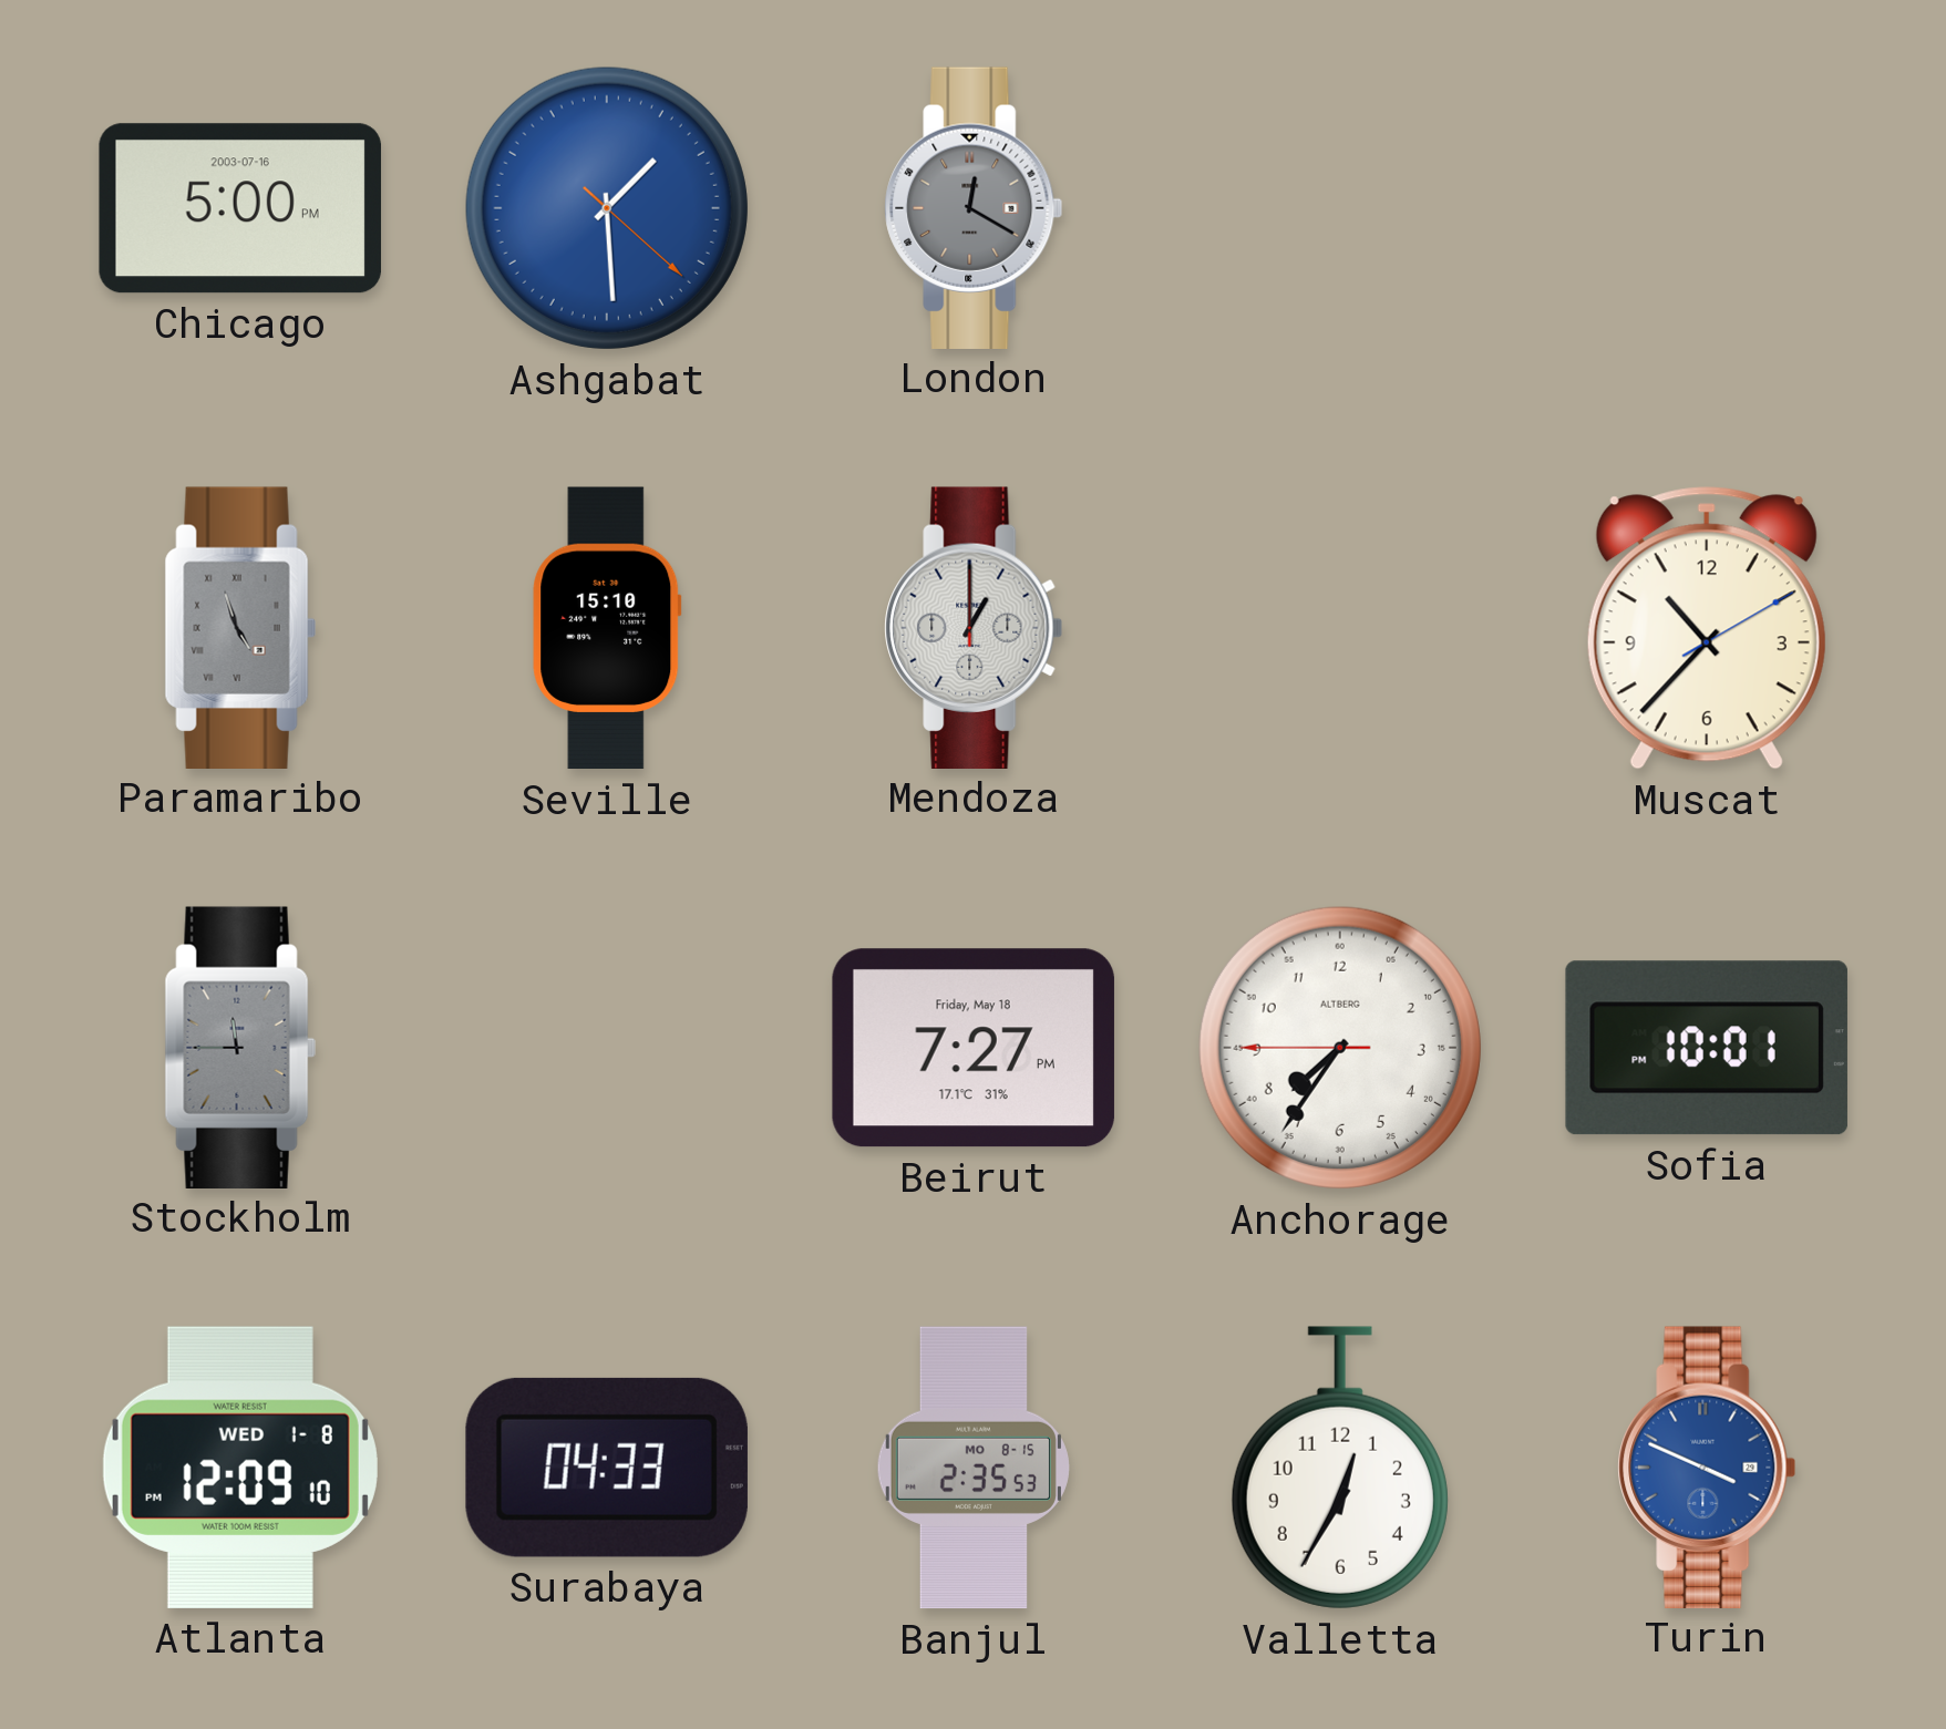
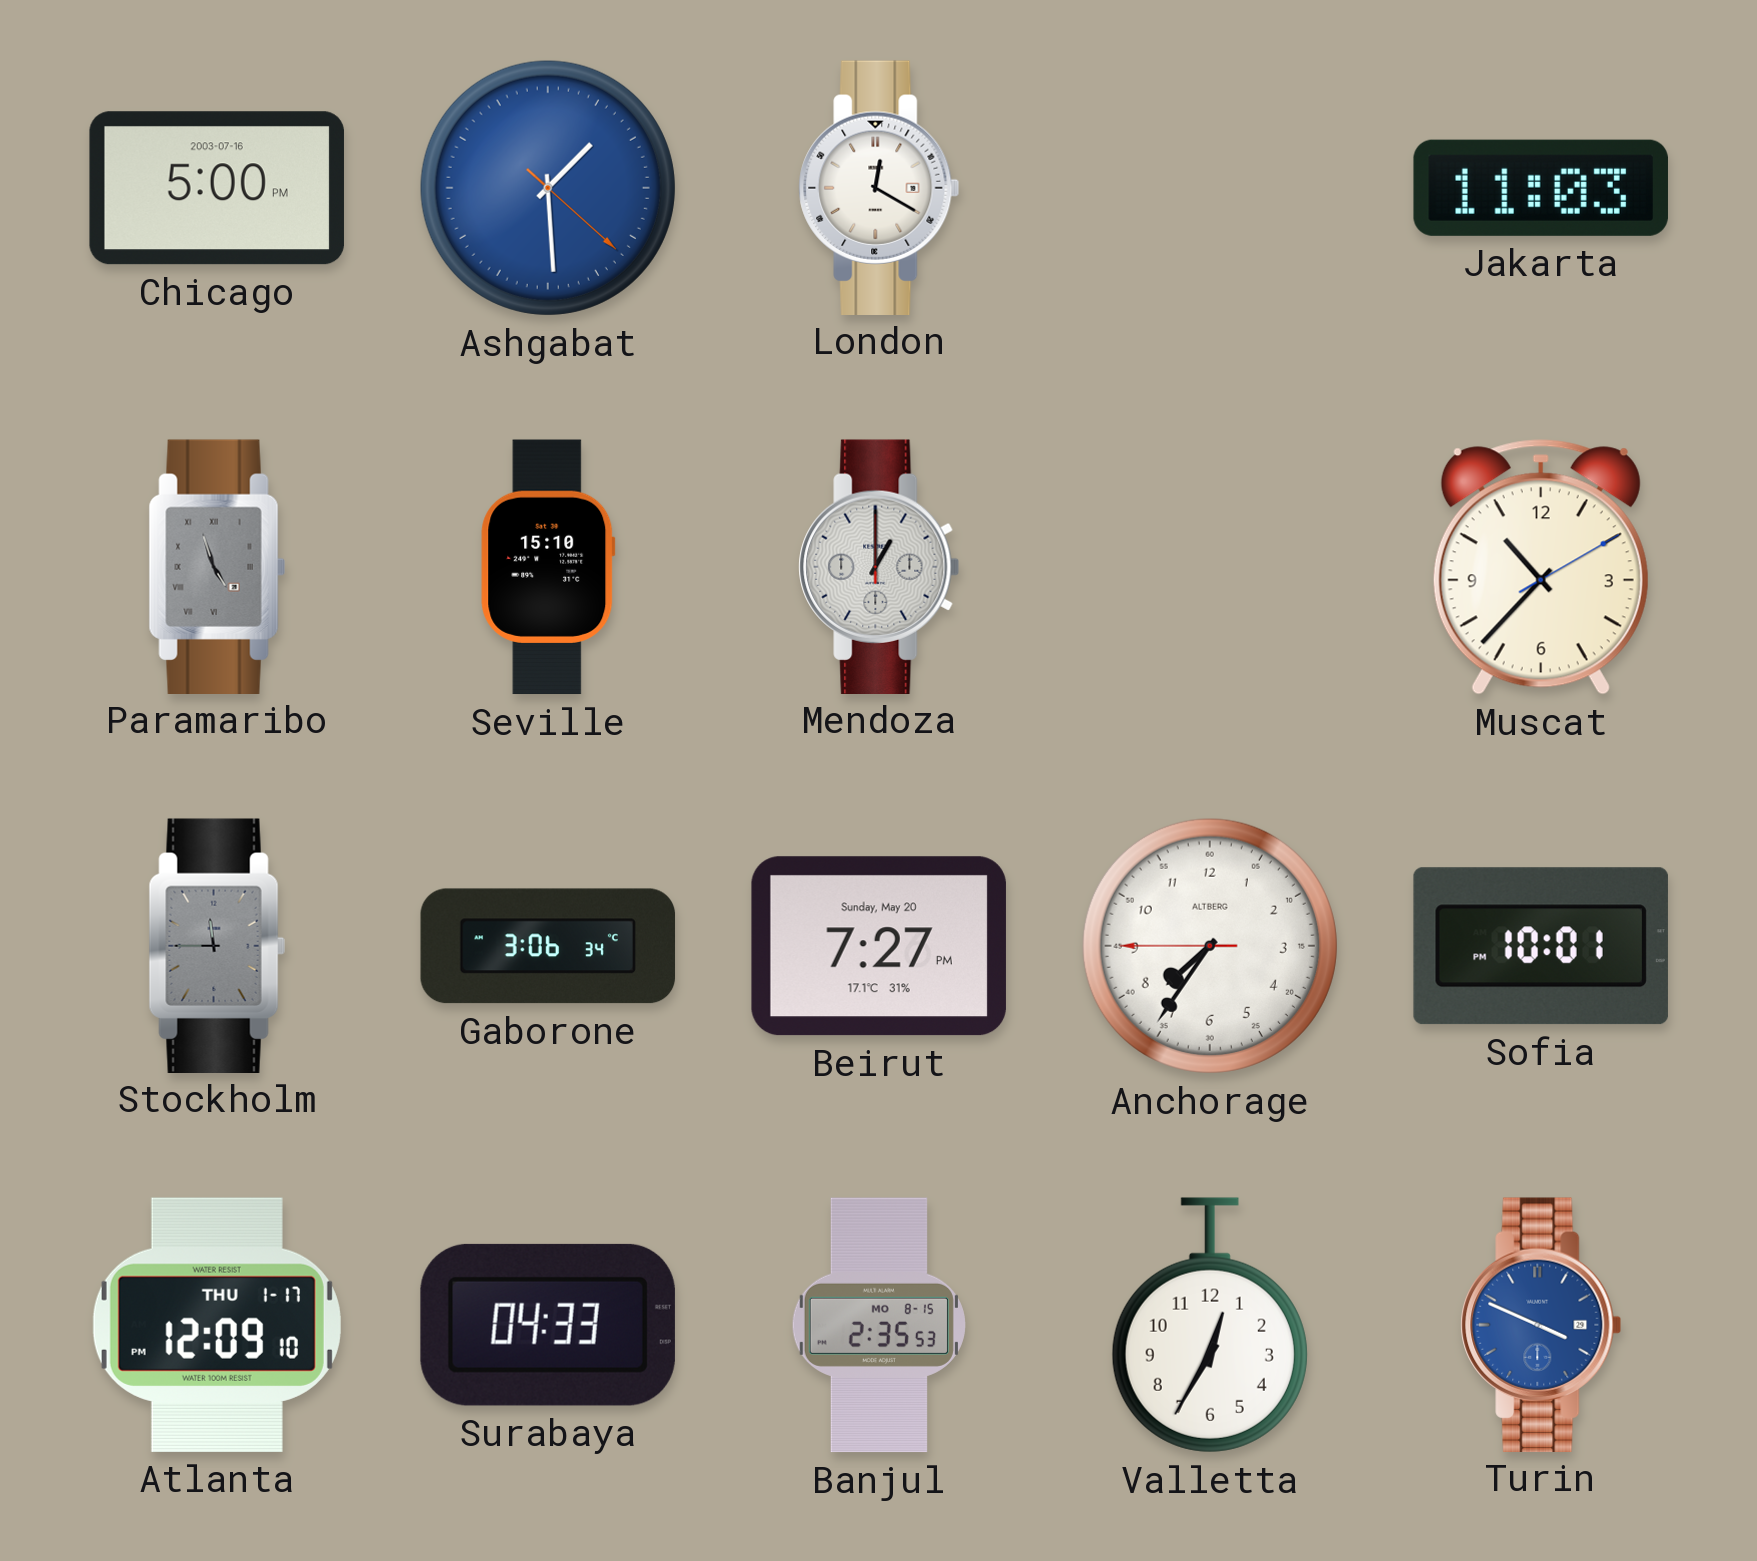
London dial: grey -> white
Jakarta: none -> 11:03
Gaborone: none -> 3:06
Beirut date: Friday, May 18 -> Sunday, May 20
Atlanta date: WED 1-8 -> THU 1-17
